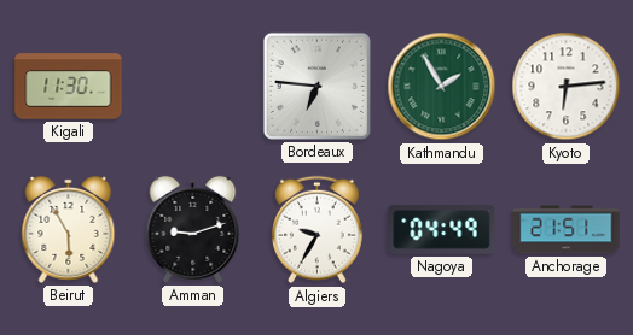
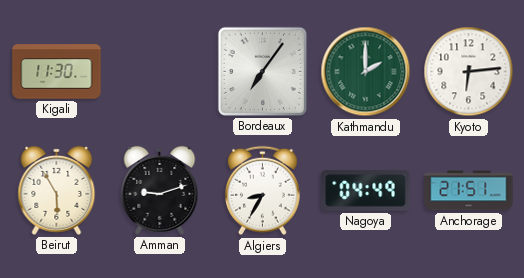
Bordeaux: 6:46 -> 7:06
Kathmandu: 1:55 -> 2:00
Algiers: 9:35 -> 8:35
